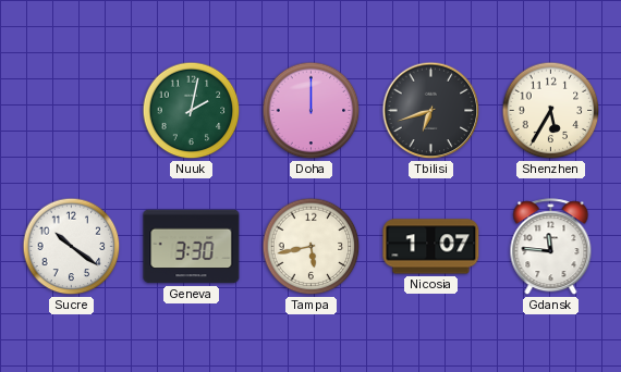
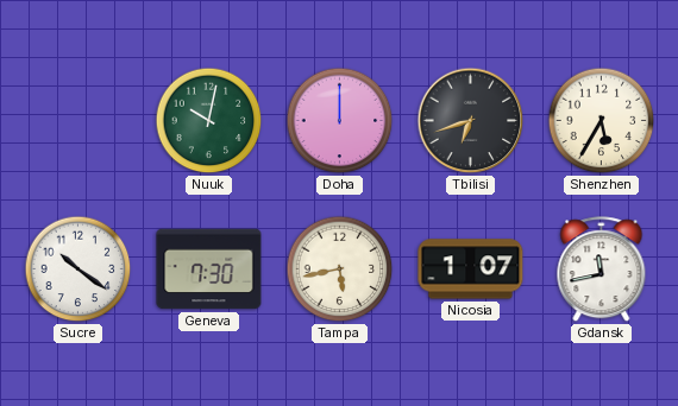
Nuuk: 2:02 -> 10:02
Geneva: 3:30 -> 7:30
Gdansk: 11:46 -> 11:43
